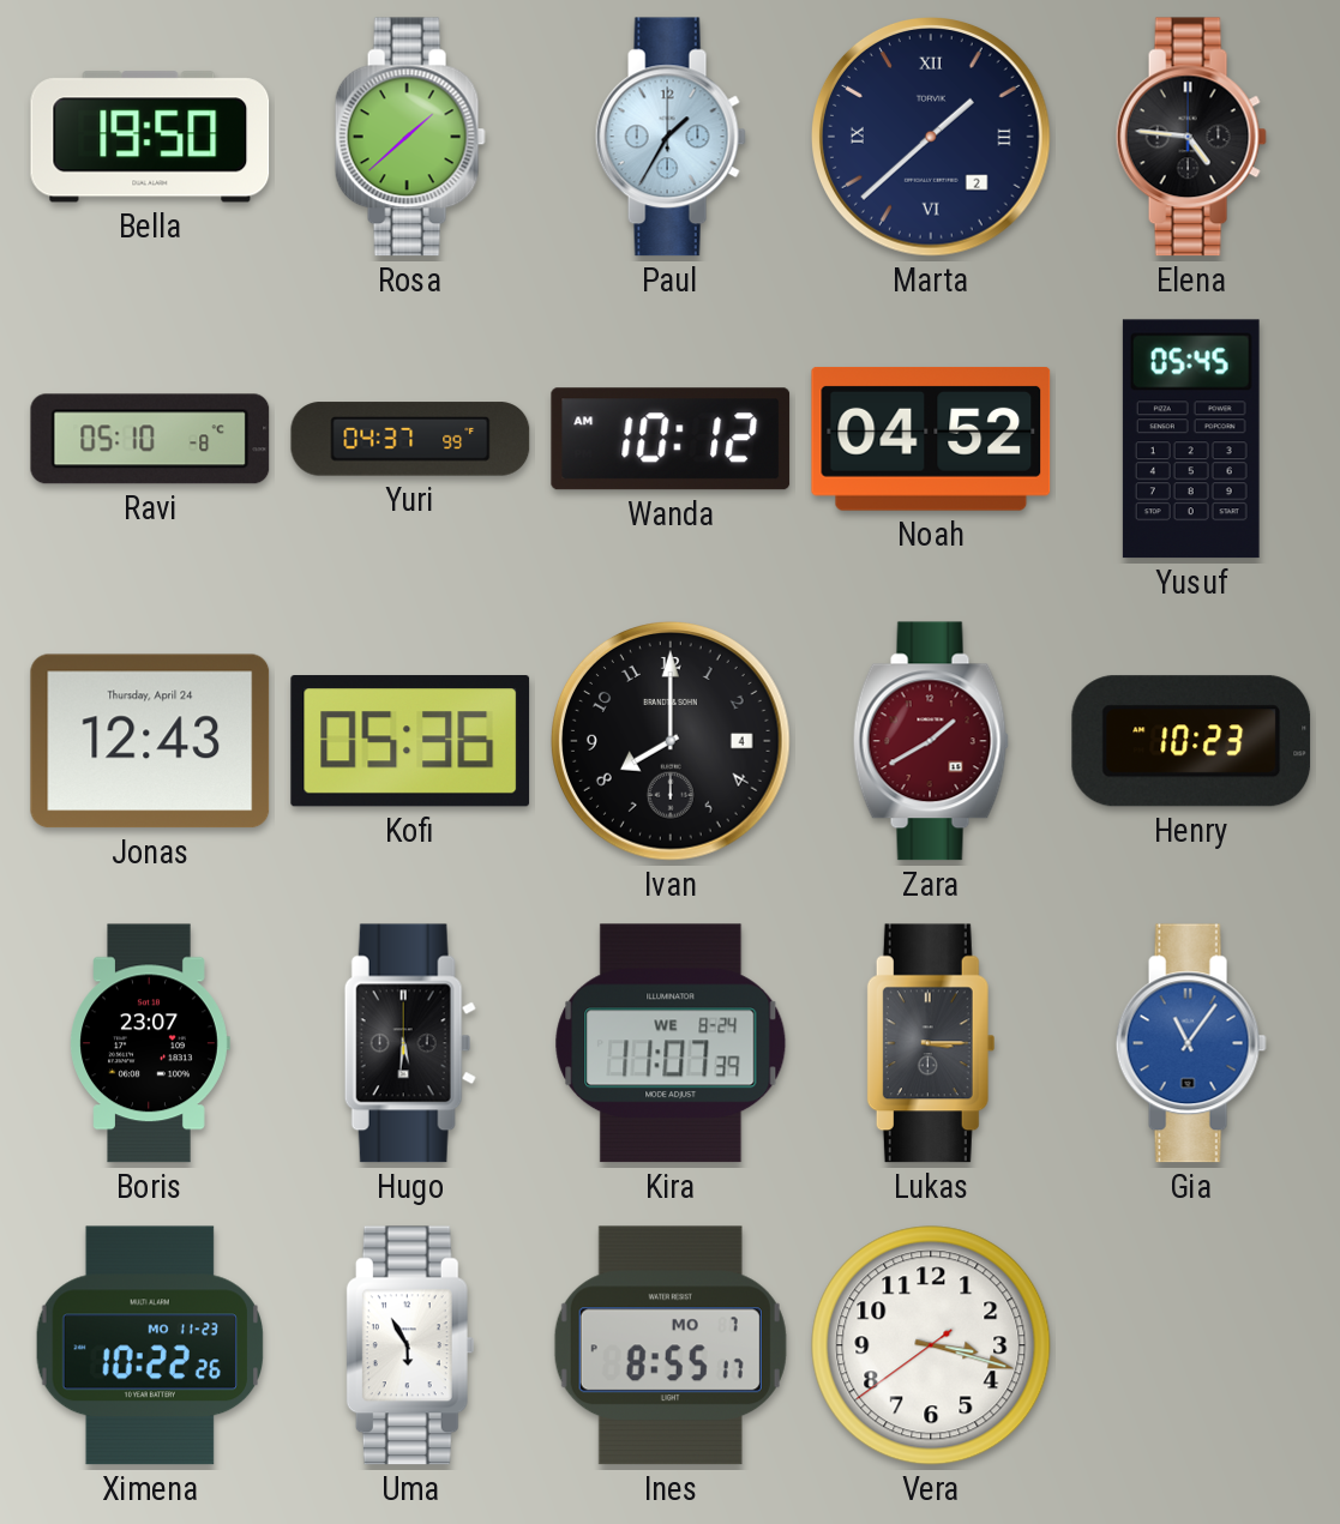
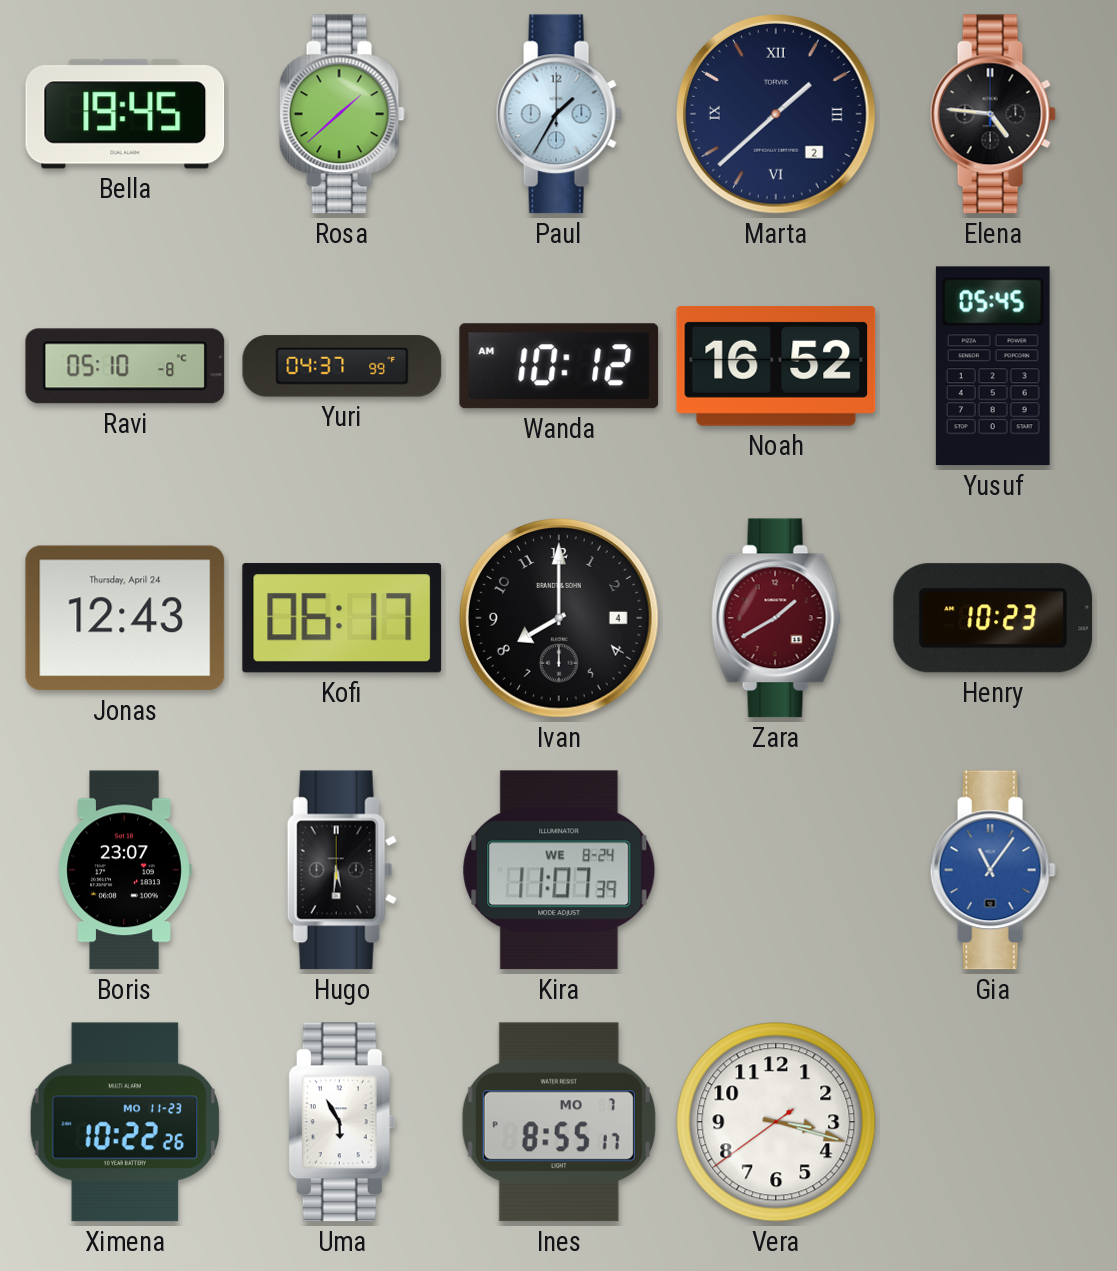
Bella: 19:50 -> 19:45
Noah: 04:52 -> 16:52
Kofi: 05:36 -> 06:17
Lukas: 3:15 -> none
